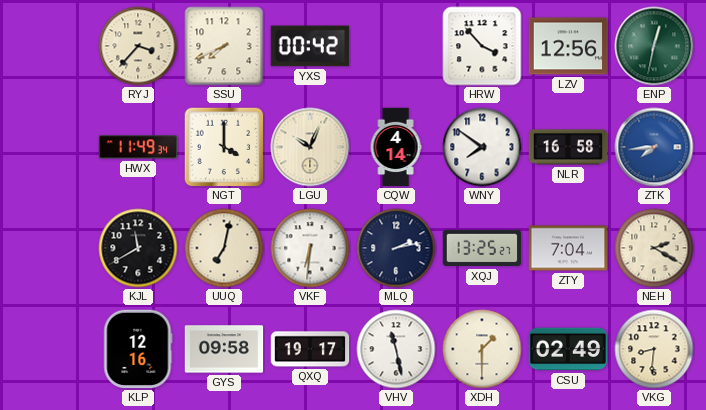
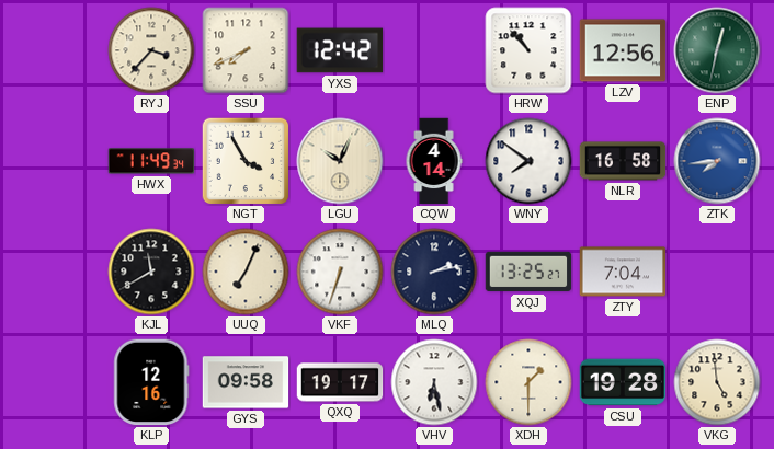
YXS: 00:42 -> 12:42
HRW: 3:53 -> 10:53
NGT: 4:00 -> 3:55
UUQ: 7:02 -> 7:04
VKF: 6:31 -> 6:33
NEH: 2:20 -> none
VHV: 11:28 -> 6:28
CSU: 02:49 -> 19:28
VKG: 8:31 -> 4:59
